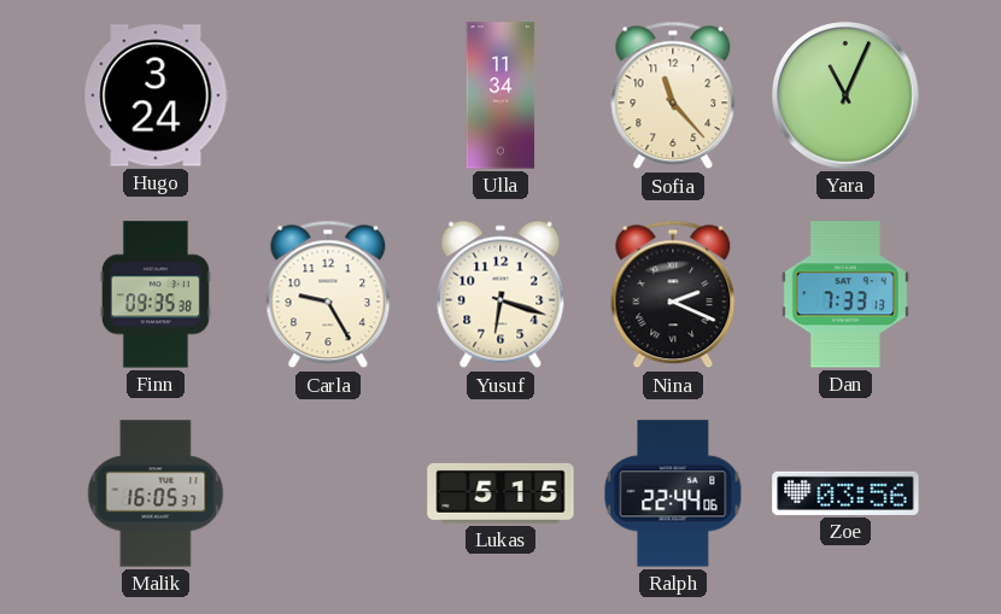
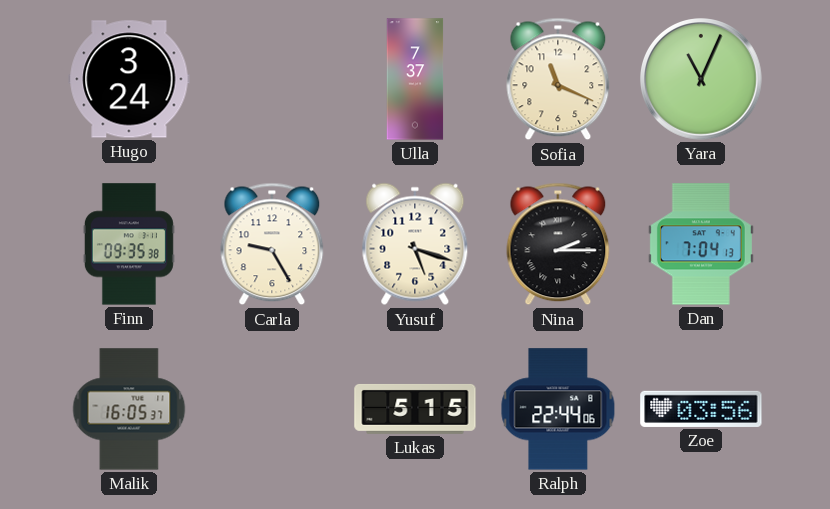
Ulla: 11:34 -> 7:37
Sofia: 11:23 -> 11:19
Yusuf: 6:18 -> 5:18
Nina: 2:19 -> 2:15
Dan: 7:33 -> 7:04
